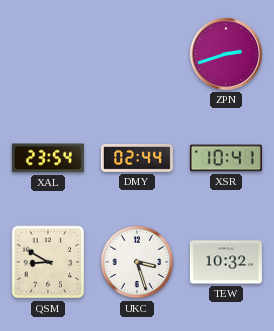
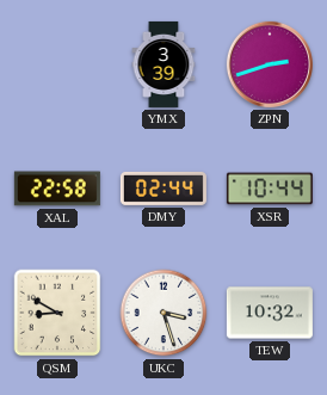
YMX: none -> 3:39
XAL: 23:54 -> 22:58
XSR: 10:41 -> 10:44
